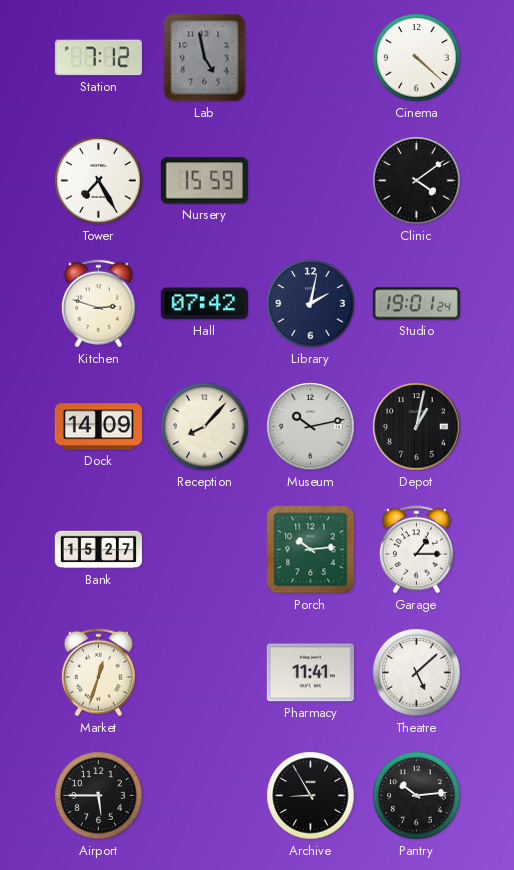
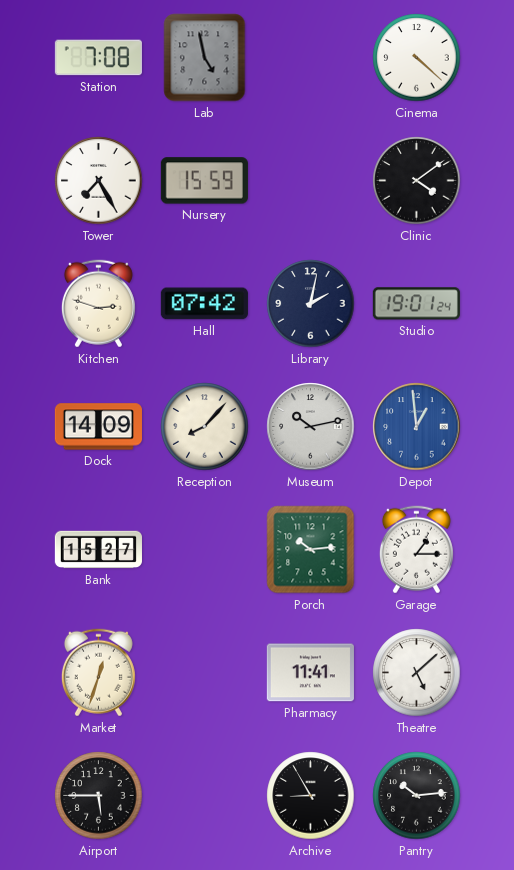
Station: 7:12 -> 7:08
Depot: 1:02 -> 12:59
Depot dial: black -> blue
